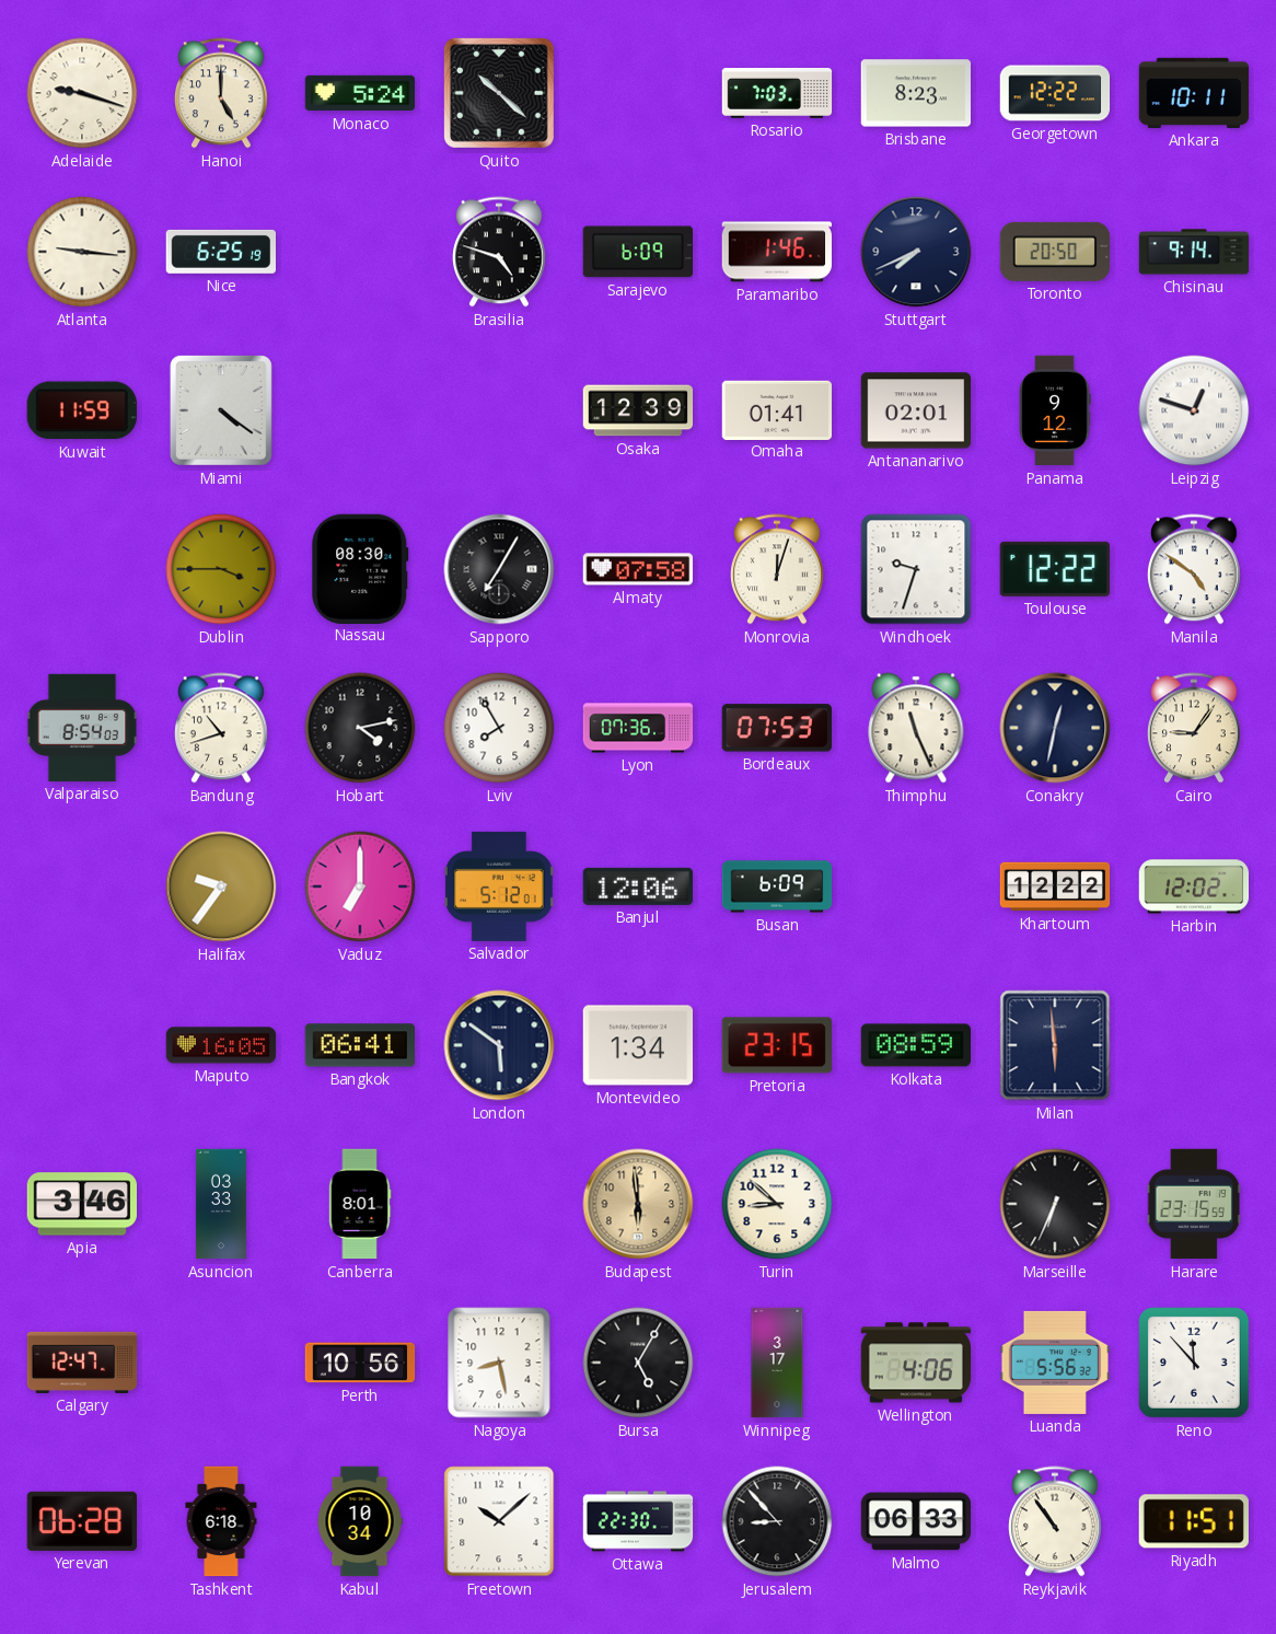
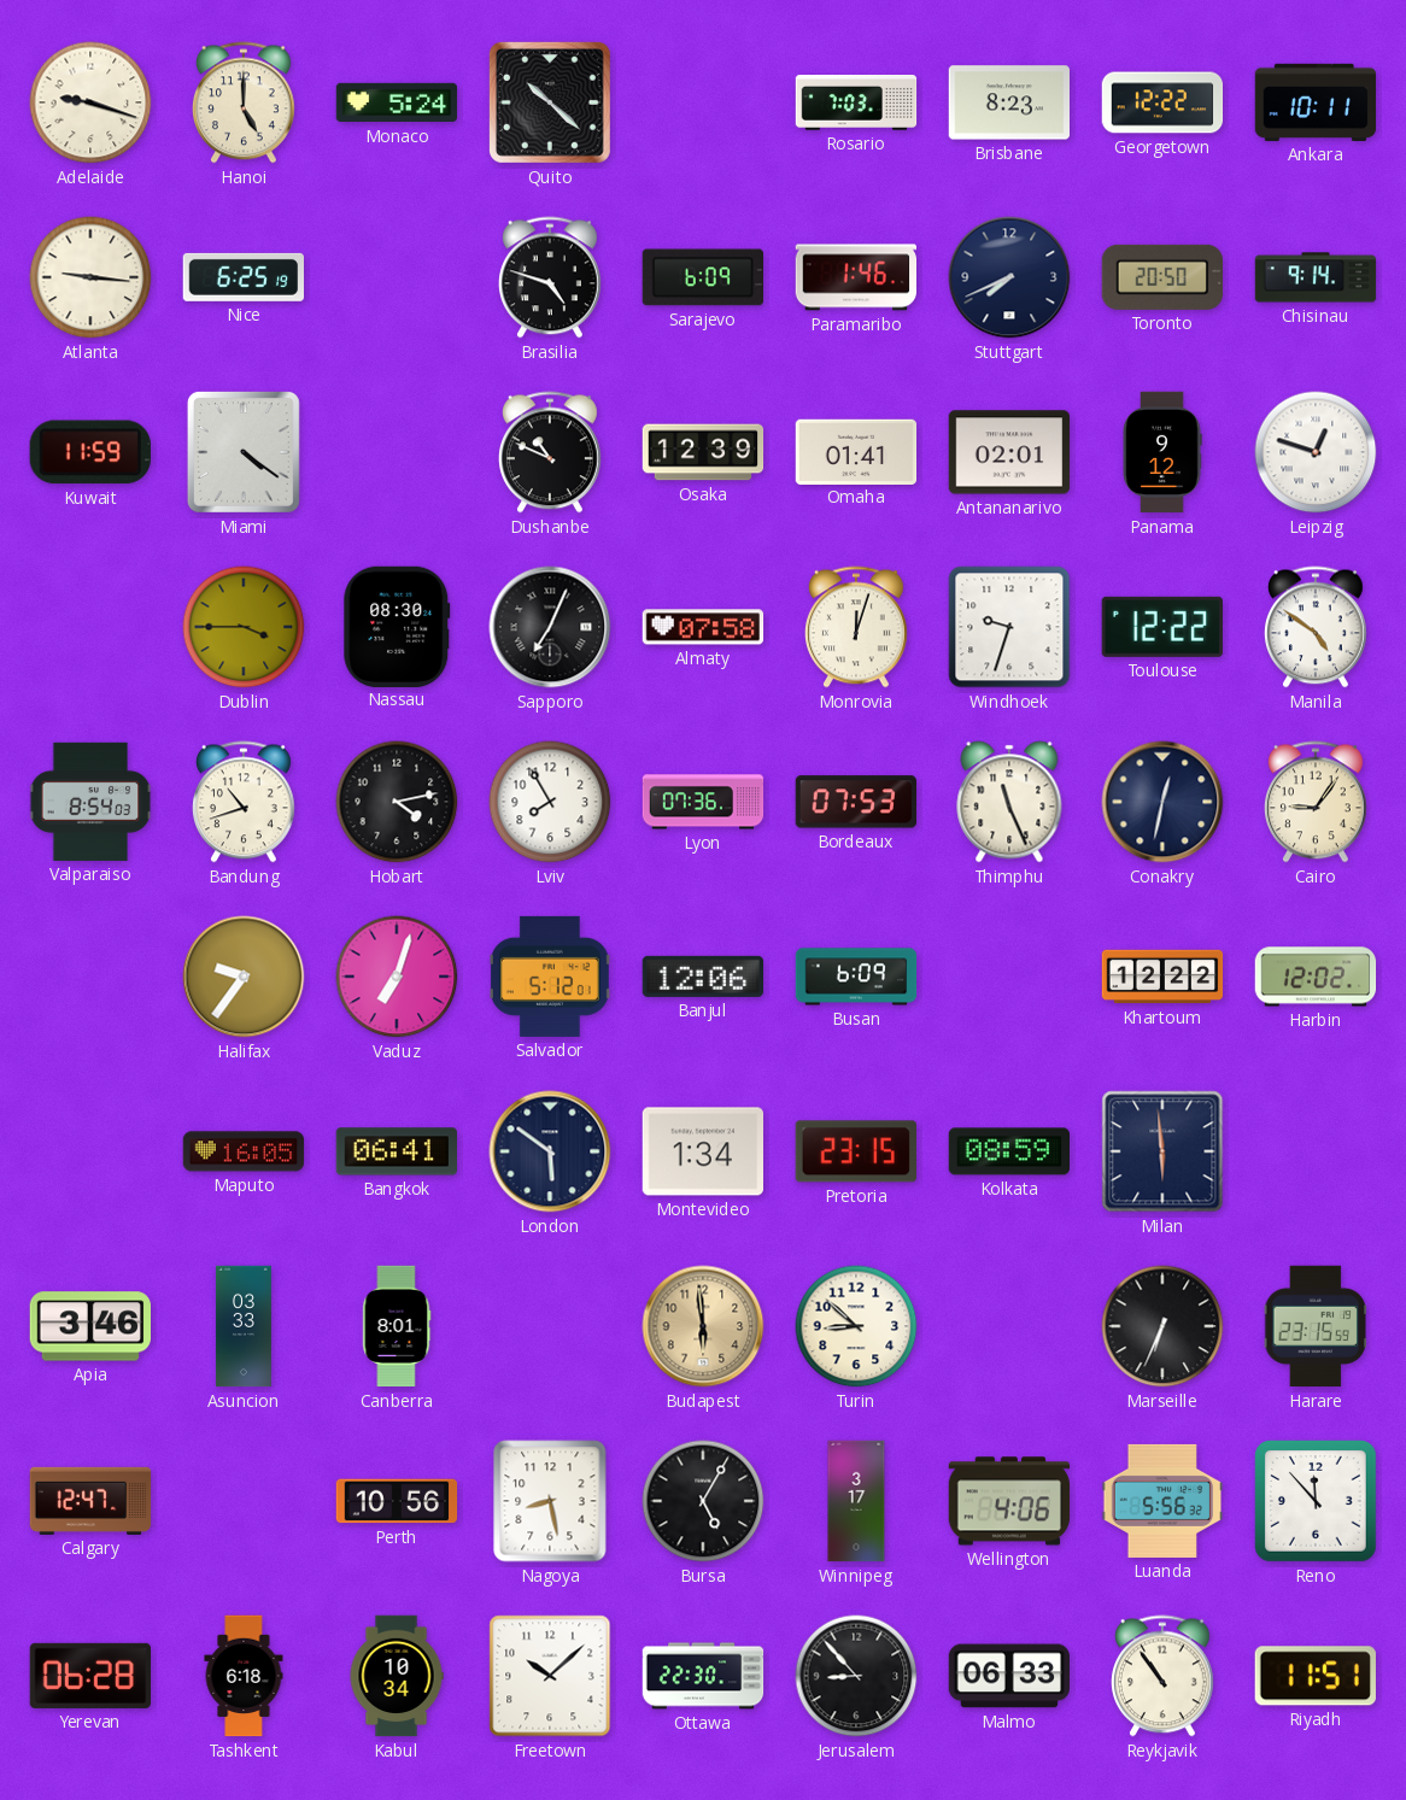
Dushanbe: none -> 10:49
Sapporo: 7:05 -> 7:04
Vaduz: 7:00 -> 7:03
